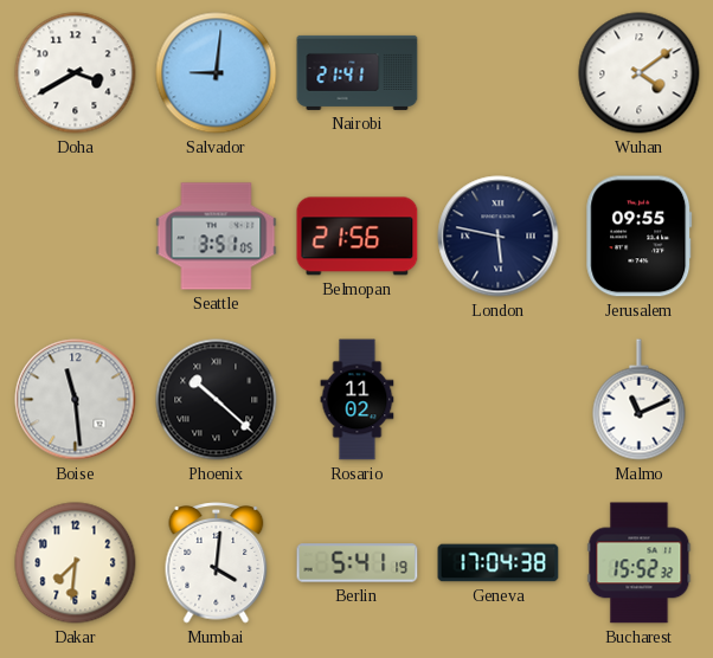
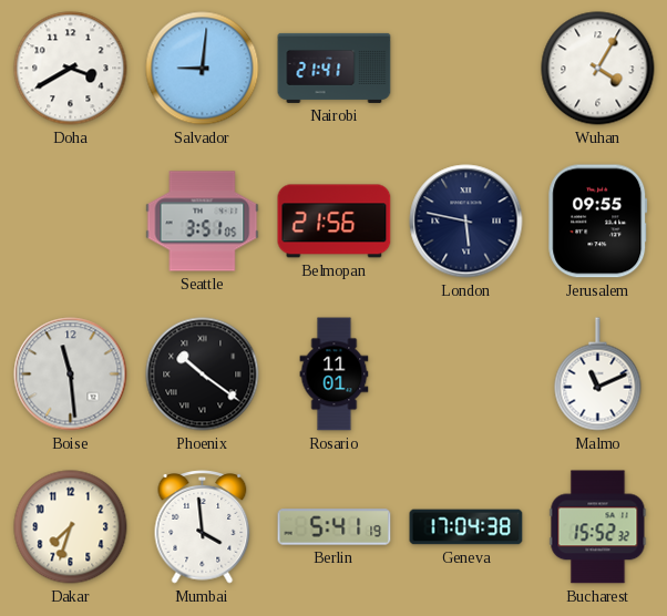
Wuhan: 4:09 -> 4:05
Phoenix: 10:22 -> 10:21
Rosario: 11:02 -> 11:01
Dakar: 7:31 -> 7:33
Mumbai: 4:01 -> 3:59
